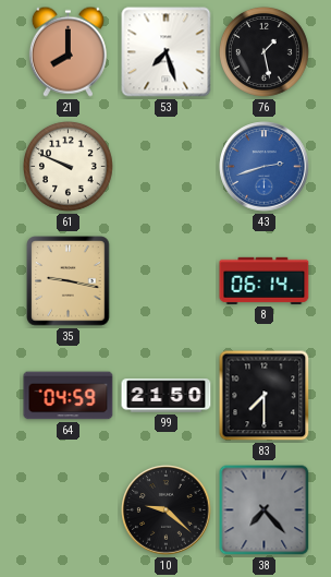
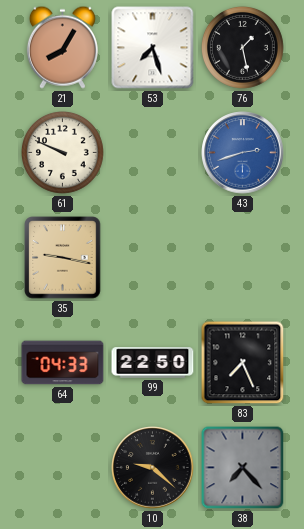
21: 8:00 -> 8:05
8: 06:14 -> none
64: 04:59 -> 04:33
99: 21:50 -> 22:50
83: 7:30 -> 7:26
